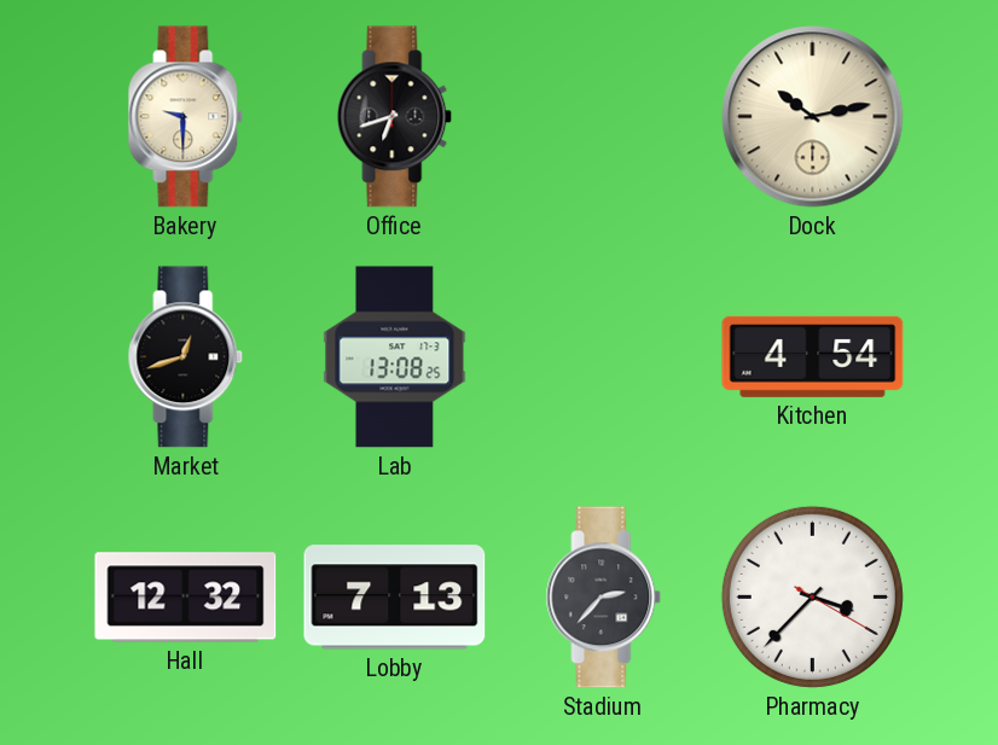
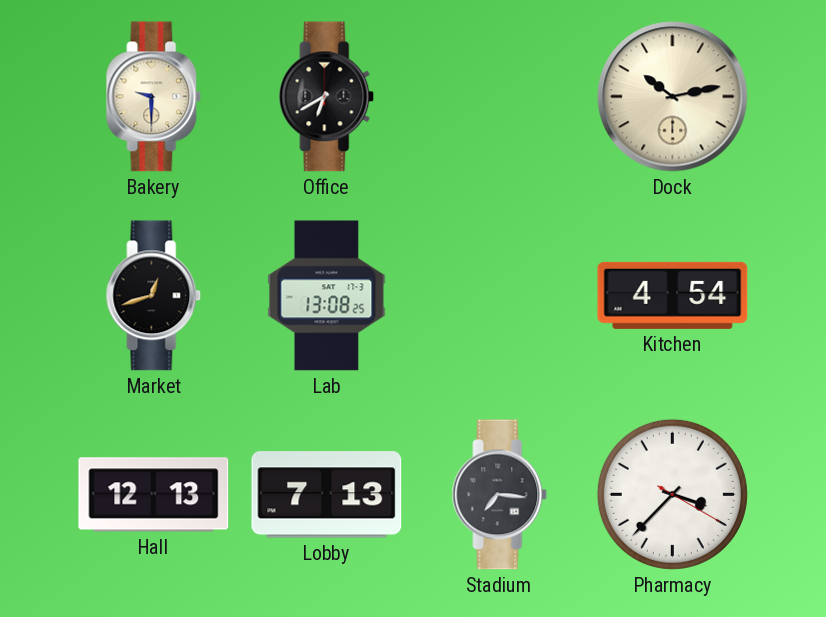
Office: 6:42 -> 6:40
Hall: 12:32 -> 12:13
Stadium: 2:37 -> 7:16
